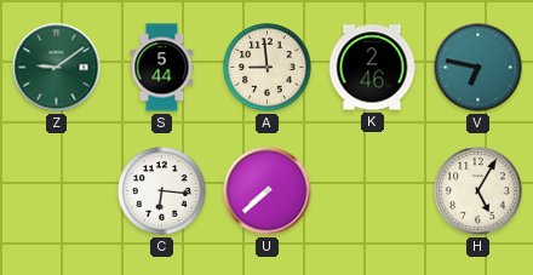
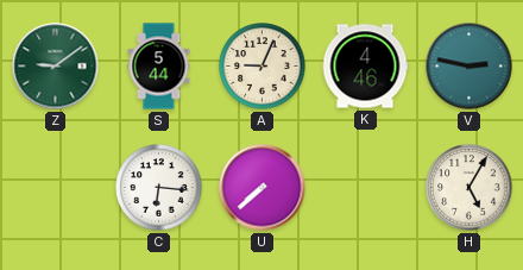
A: 8:59 -> 9:04
K: 2:46 -> 4:46
V: 6:47 -> 2:47
